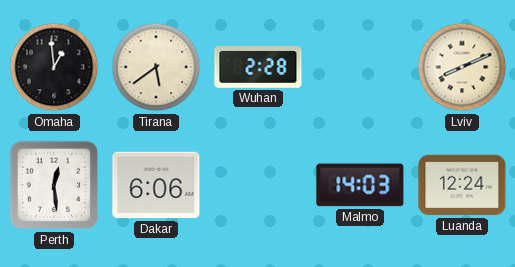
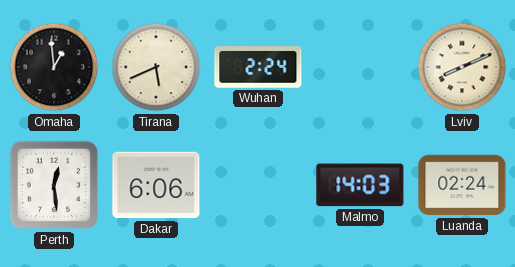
Tirana: 5:39 -> 5:41
Wuhan: 2:28 -> 2:24
Luanda: 12:24 -> 02:24
